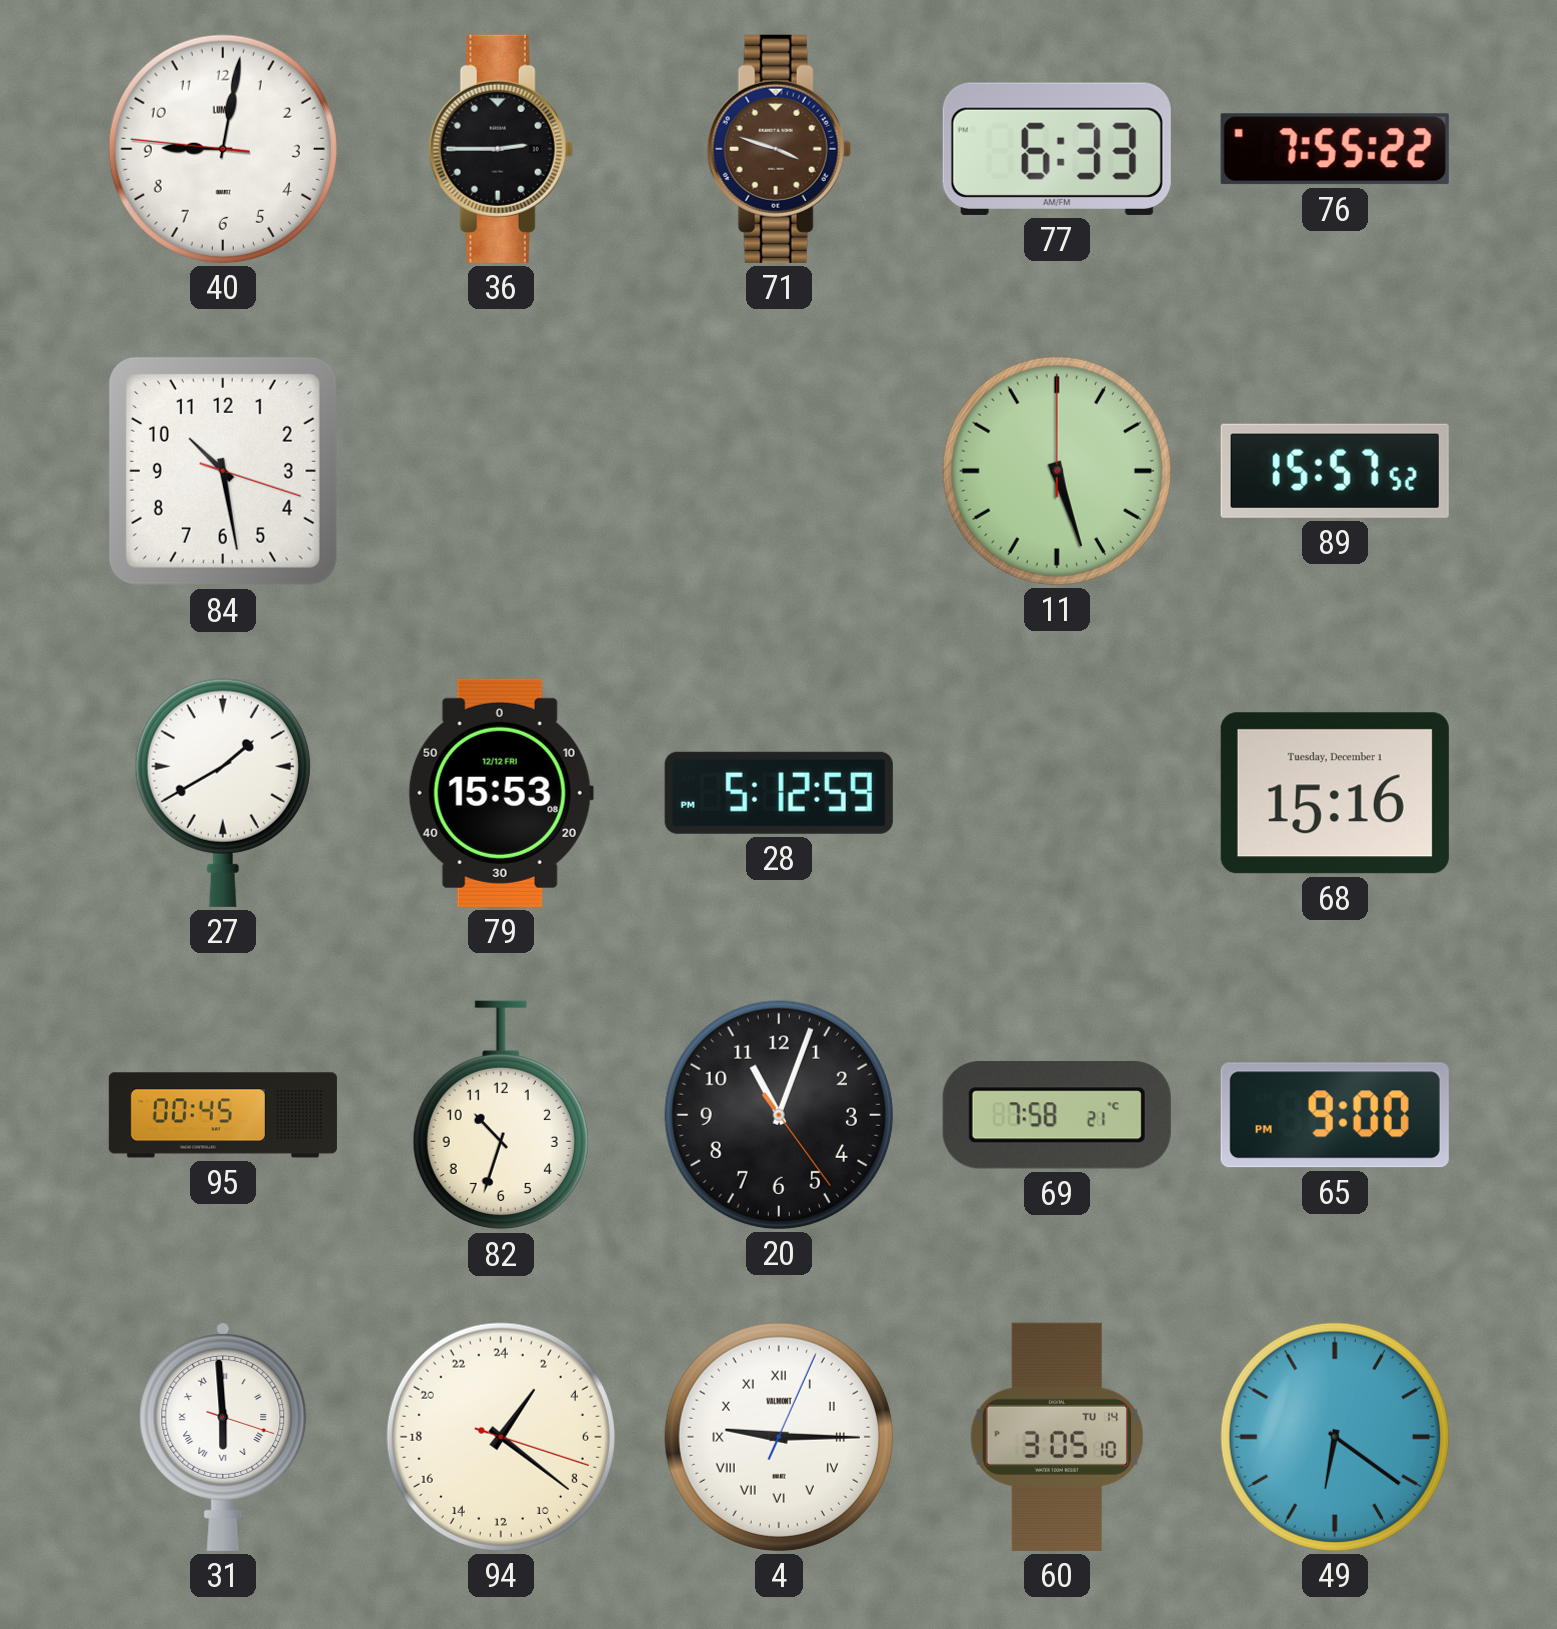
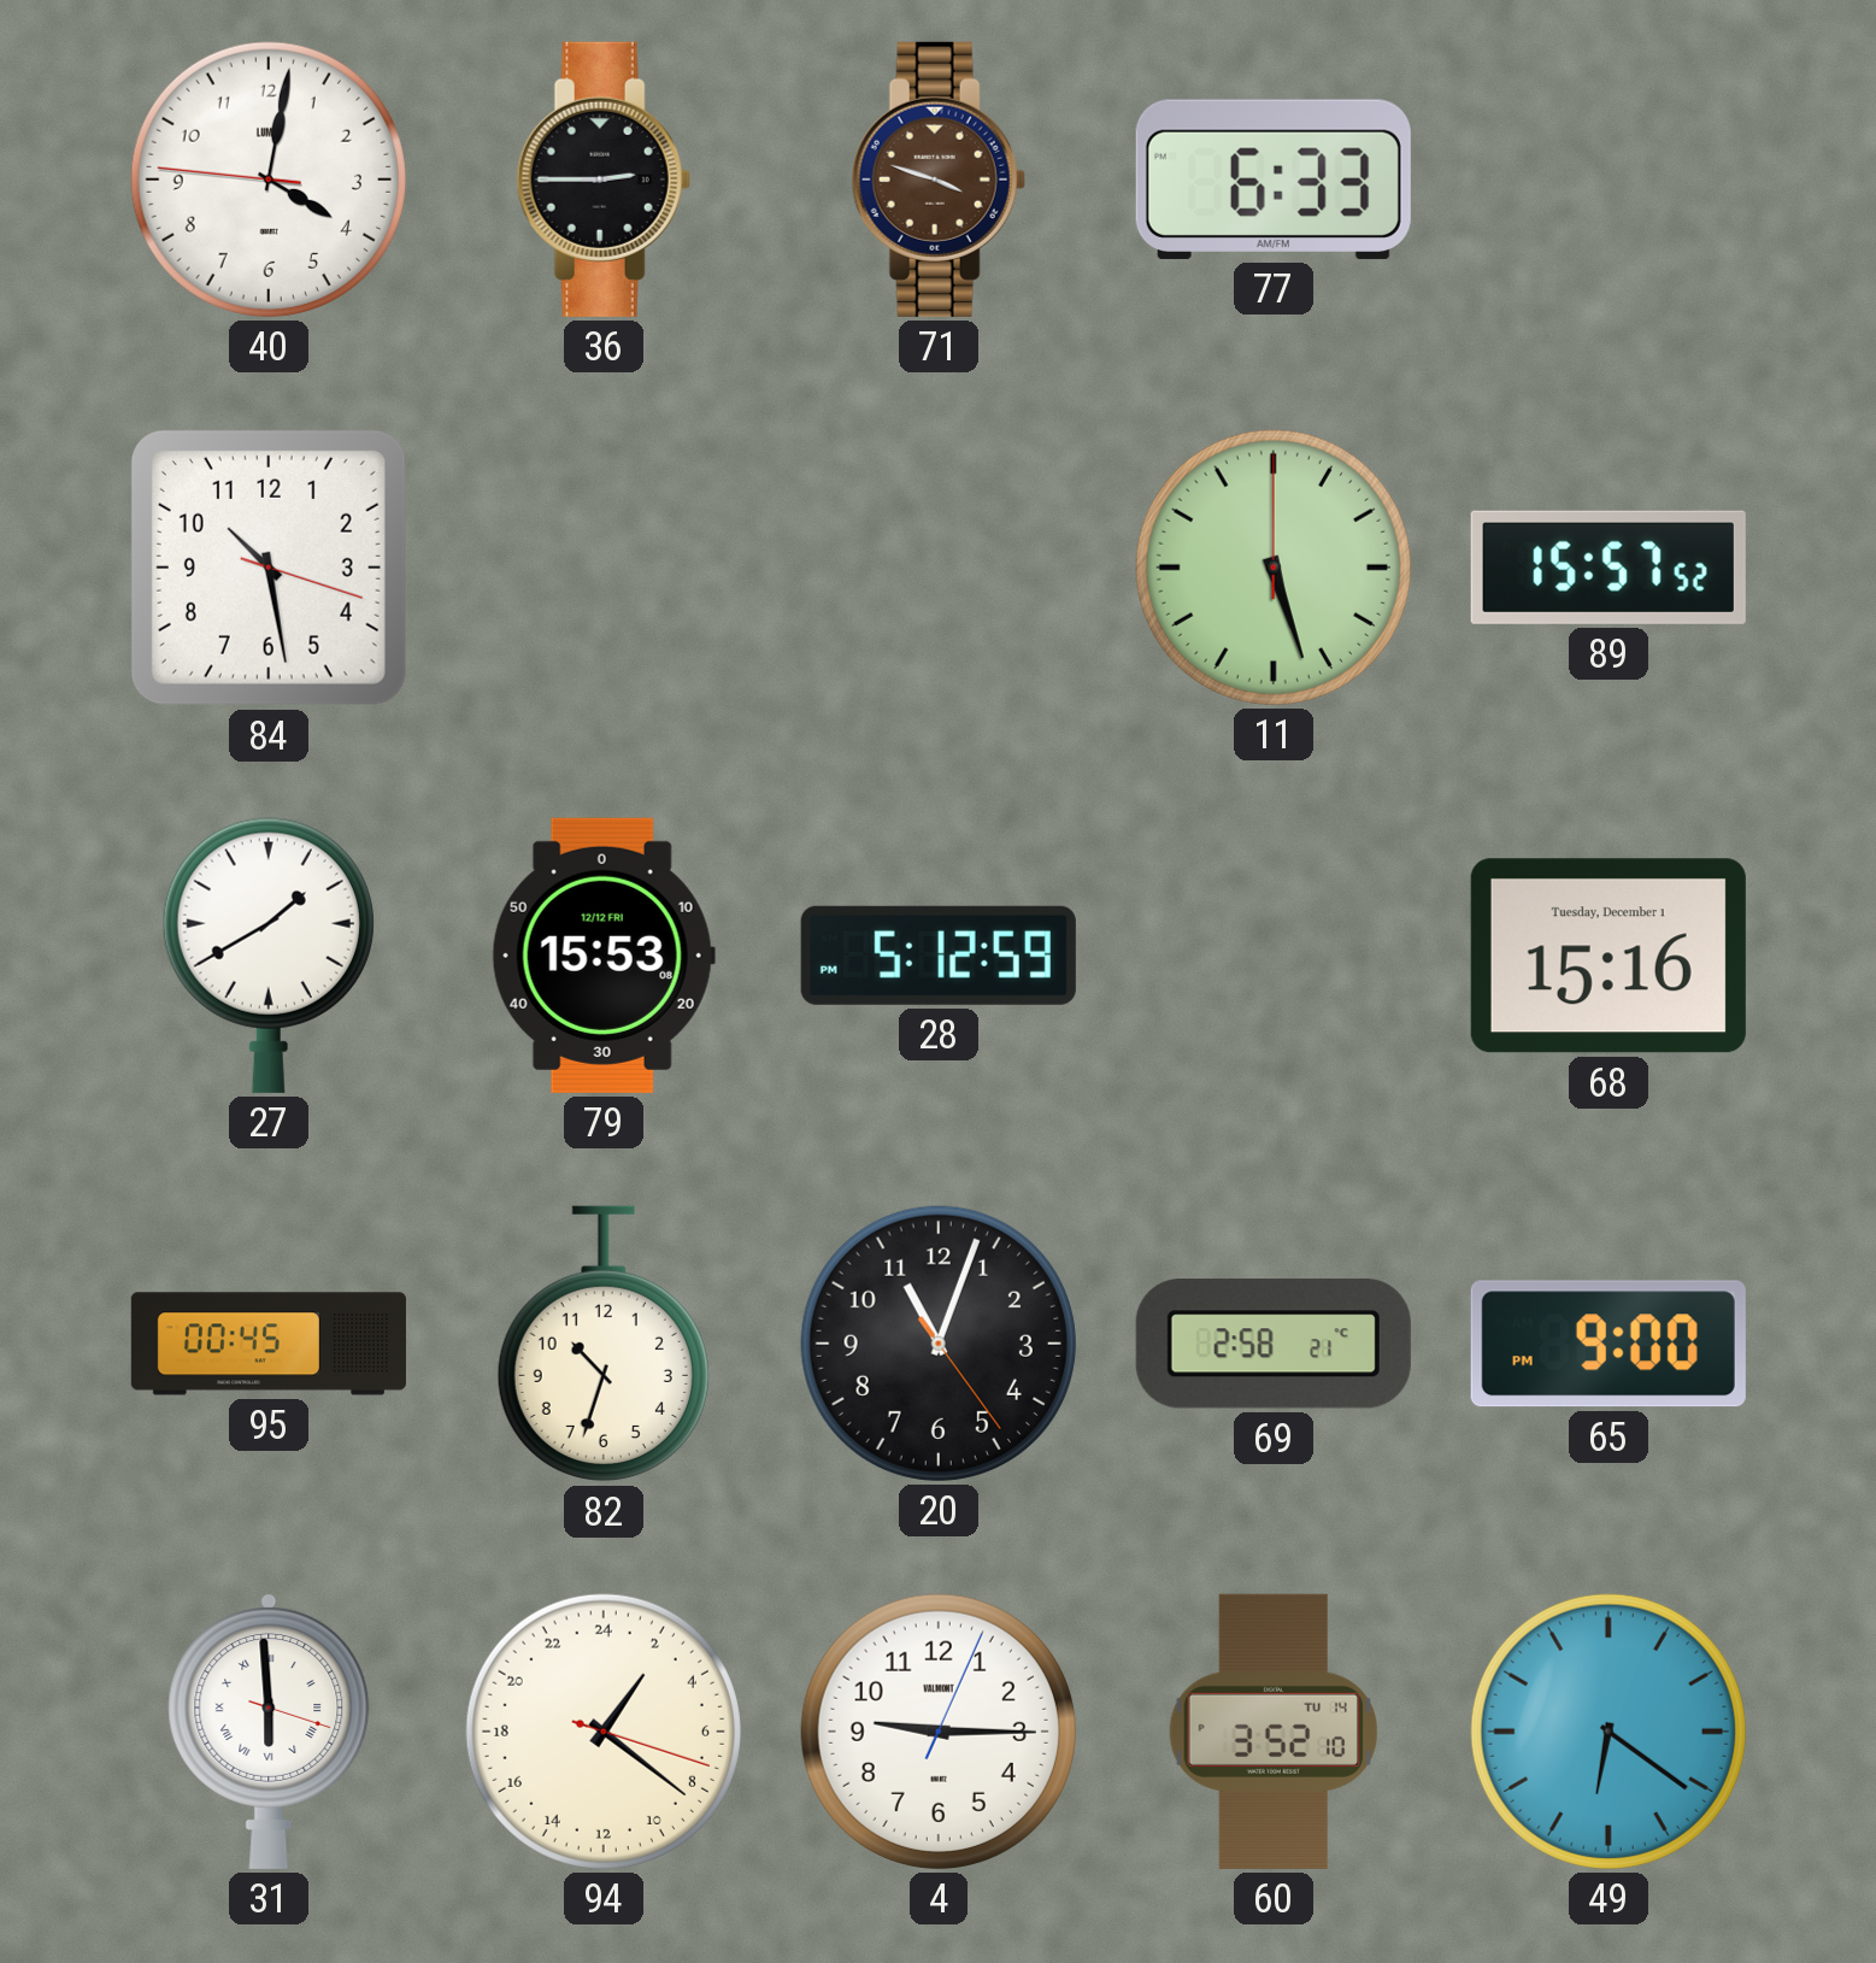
40: 9:01 -> 4:01
76: 7:55 -> none
69: 7:58 -> 2:58
4 numerals: Roman -> Arabic
60: 3:05 -> 3:52
